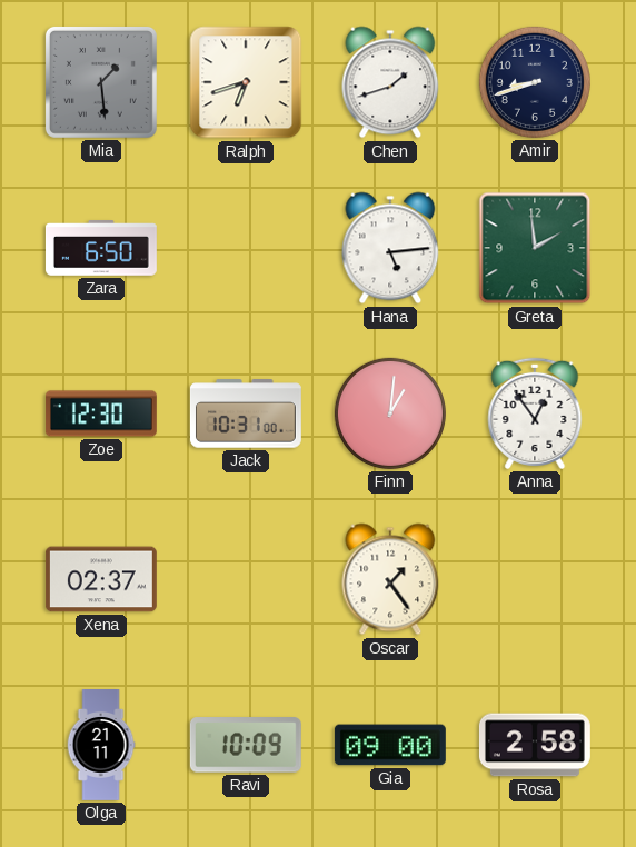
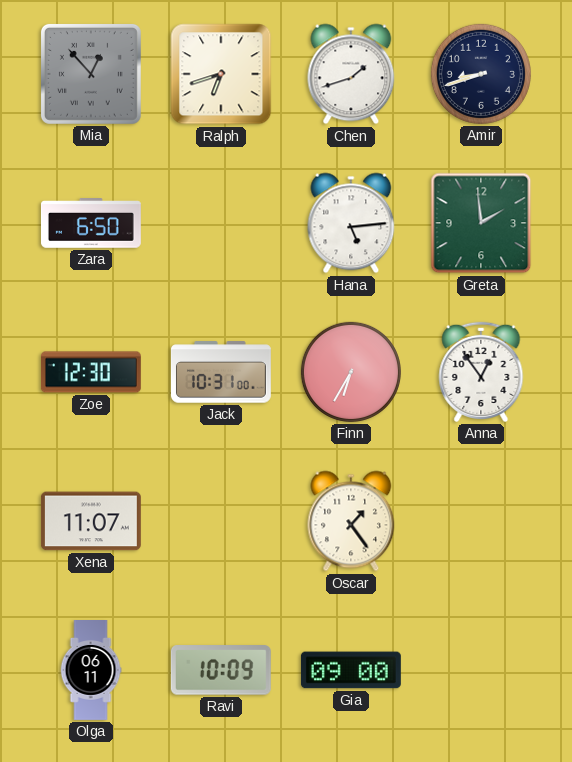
Mia: 1:29 -> 12:53
Finn: 1:01 -> 6:35
Xena: 02:37 -> 11:07
Olga: 21:11 -> 06:11
Rosa: 2:58 -> none
